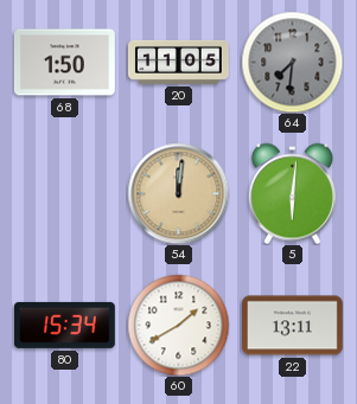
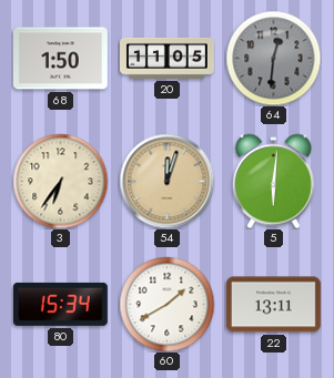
64: 7:31 -> 12:31
3: none -> 6:36
54: 12:01 -> 12:03
